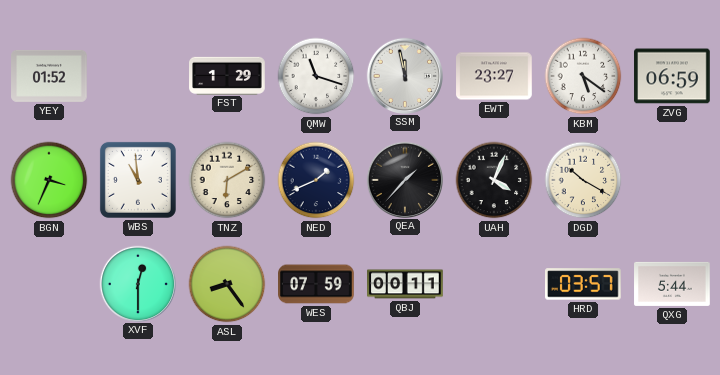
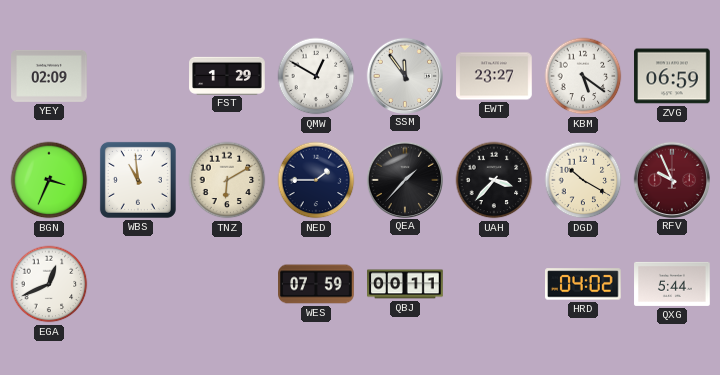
YEY: 01:52 -> 02:09
QMW: 11:18 -> 12:50
SSM: 11:58 -> 11:54
NED: 1:41 -> 1:45
UAH: 4:04 -> 3:37
RFV: none -> 9:56
EGA: none -> 12:41
XVF: 12:30 -> none
ASL: 8:24 -> none
HRD: 03:57 -> 04:02
